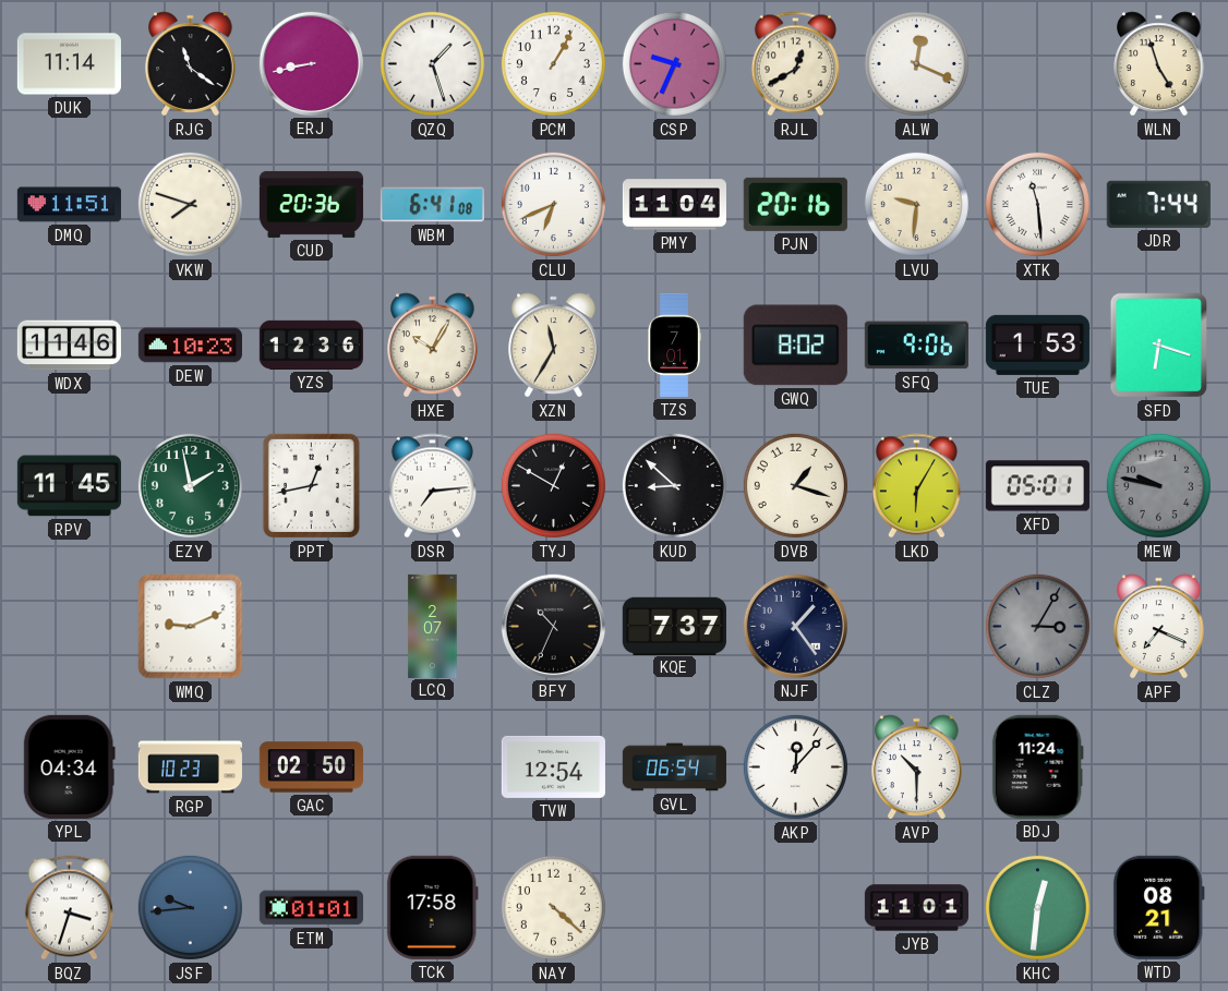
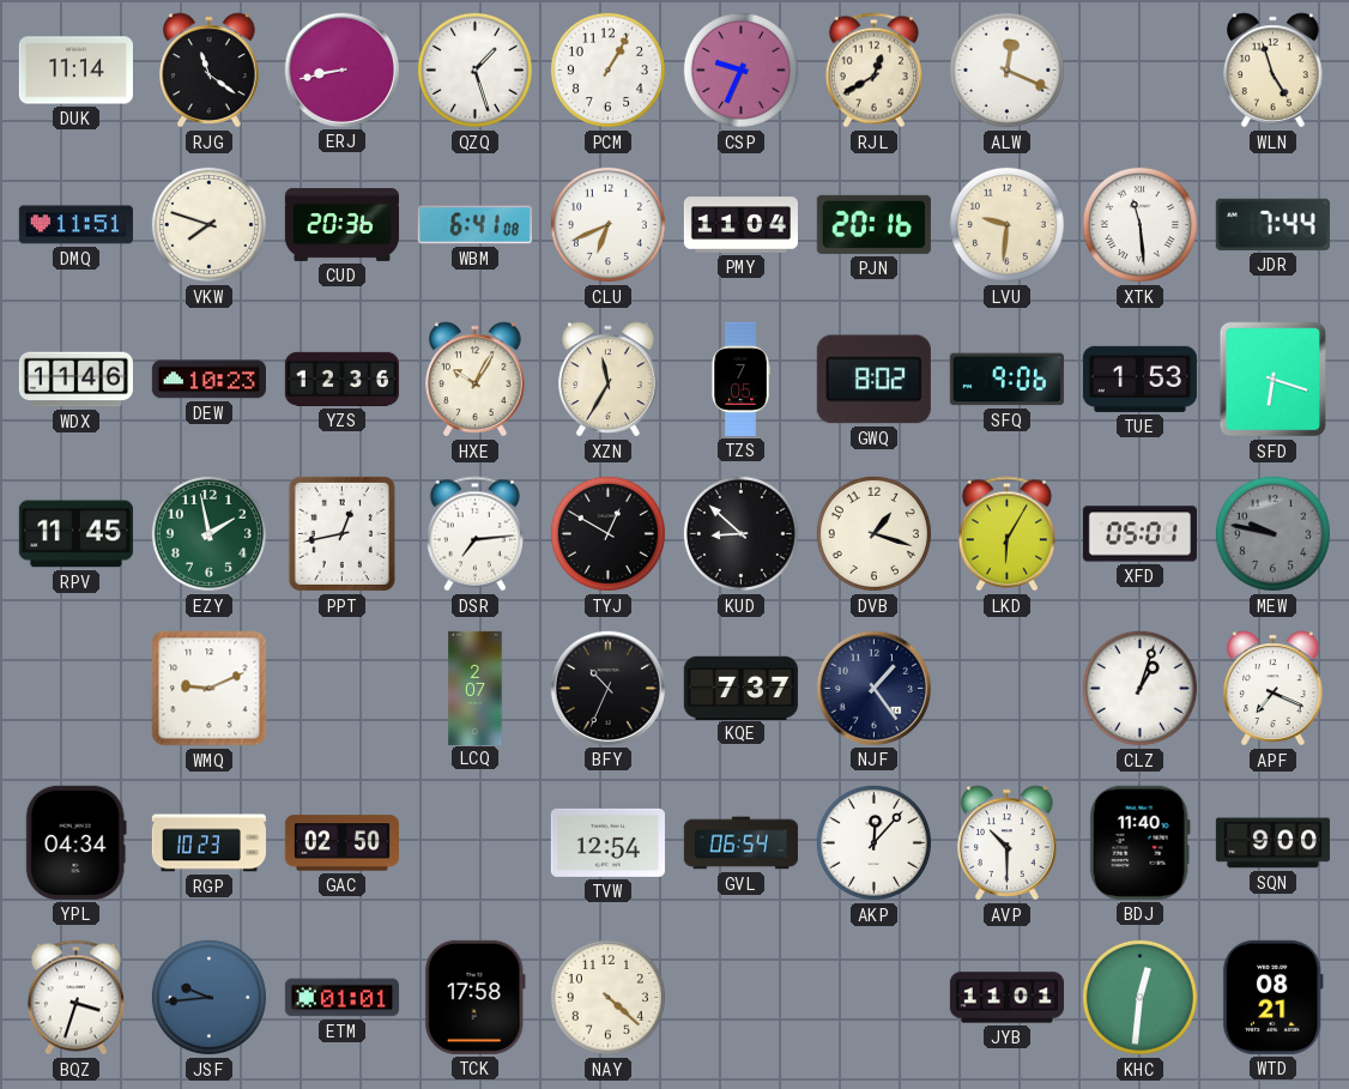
TZS: 7:01 -> 7:05
CLZ: 3:05 -> 1:03
CLZ dial: grey -> white
BDJ: 11:24 -> 11:40
SQN: none -> 9:00
